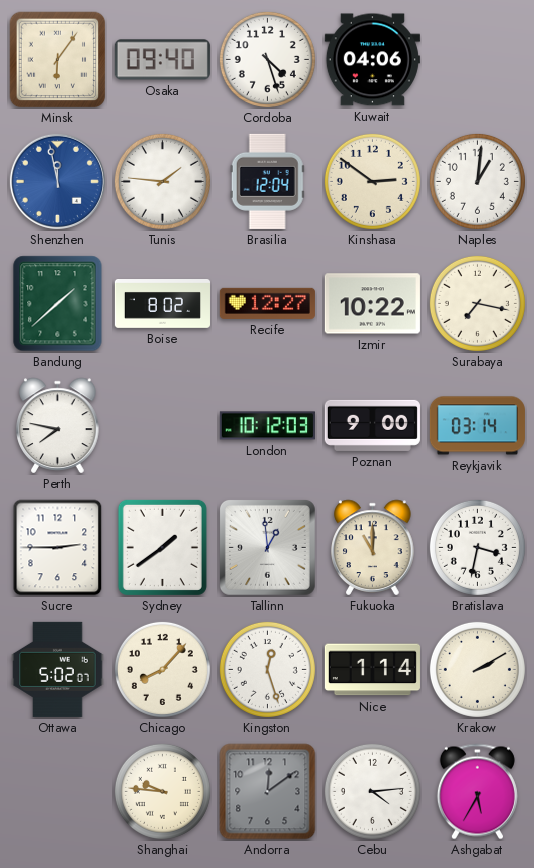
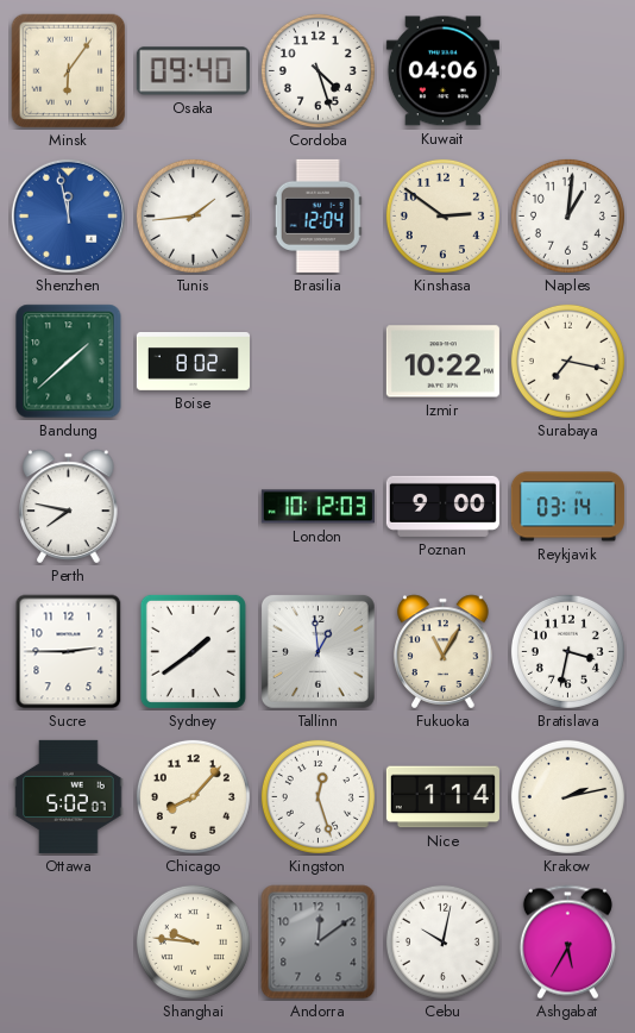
Tunis: 1:46 -> 1:44
Recife: 12:27 -> none
Fukuoka: 11:00 -> 11:05
Krakow: 2:10 -> 2:13
Cebu: 4:14 -> 10:02
